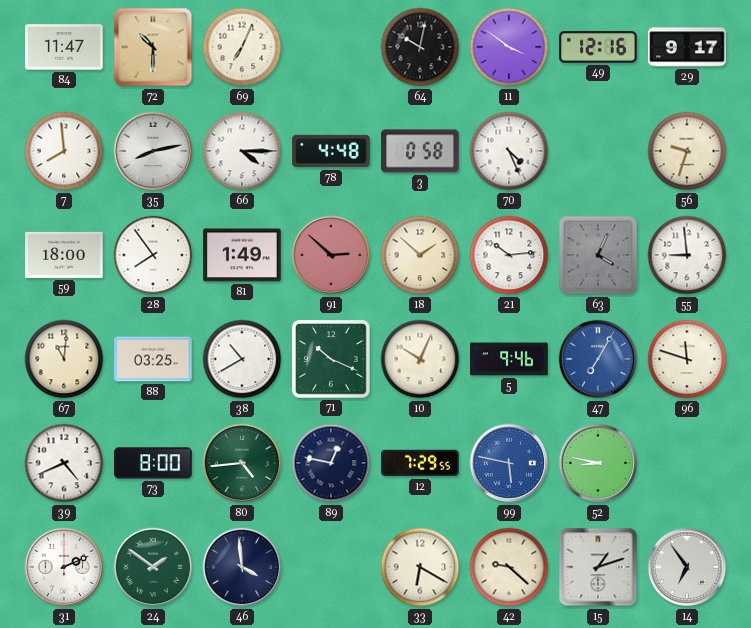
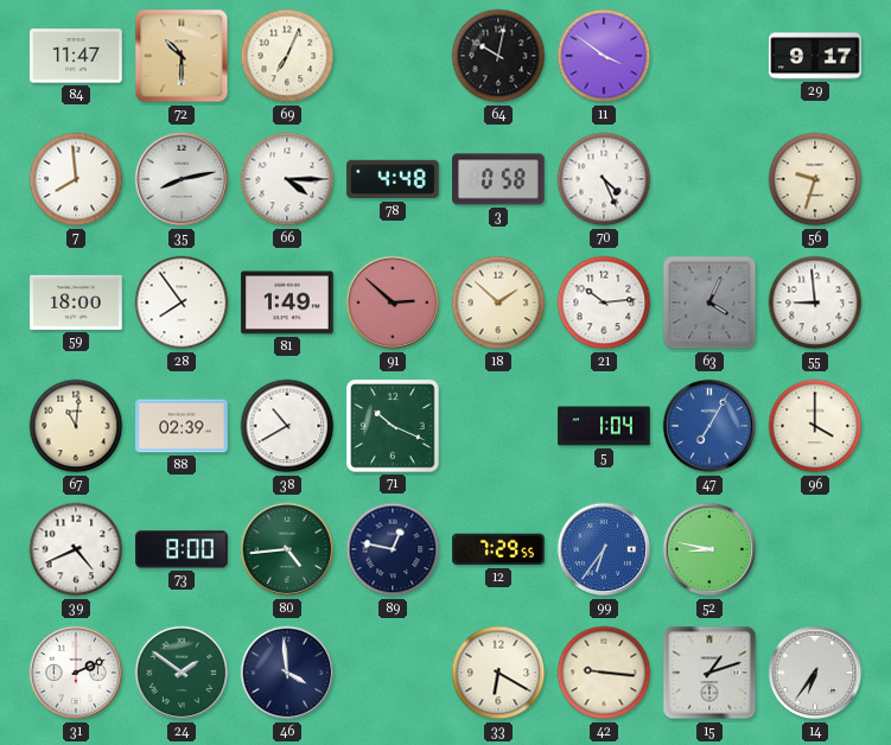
49: 12:16 -> none
88: 03:25 -> 02:39
10: 10:04 -> none
5: 9:46 -> 1:04
96: 11:48 -> 4:00
99: 5:47 -> 6:36
42: 9:22 -> 9:16
14: 6:54 -> 6:36
